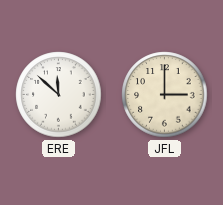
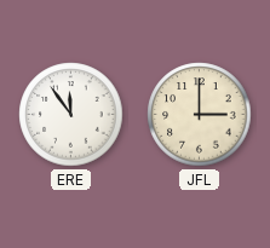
ERE: 11:52 -> 11:54
